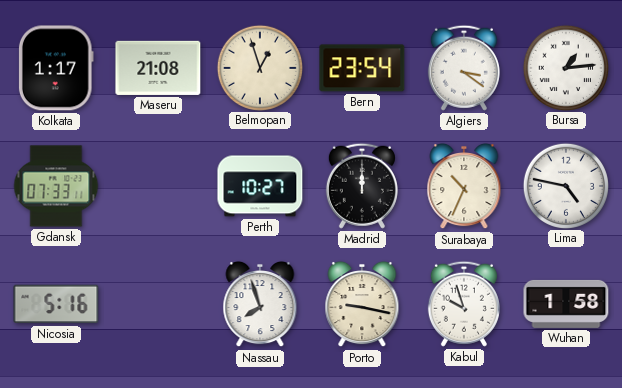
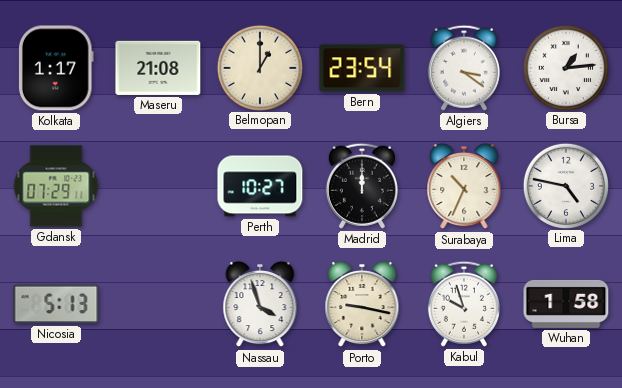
Belmopan: 12:57 -> 1:00
Gdansk: 07:33 -> 07:29
Nicosia: 5:16 -> 5:13
Nassau: 7:57 -> 3:57
